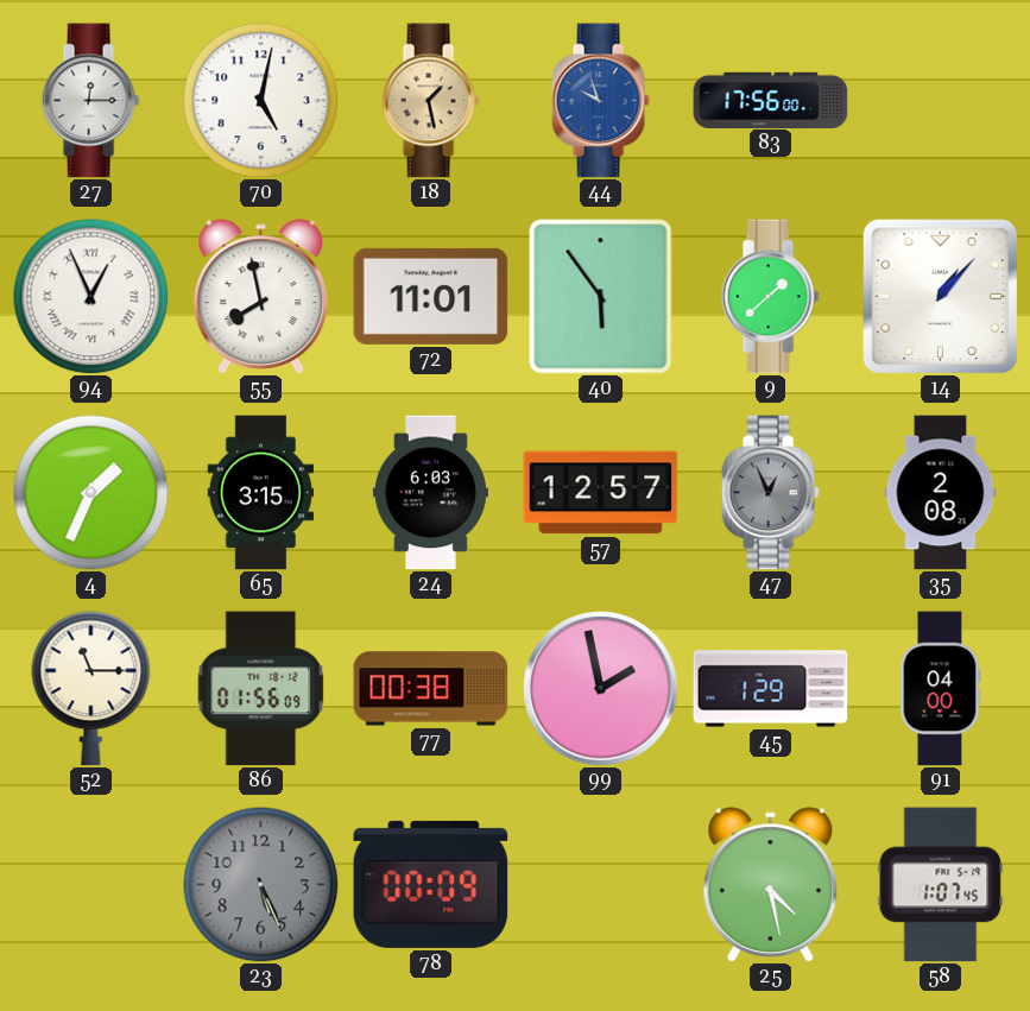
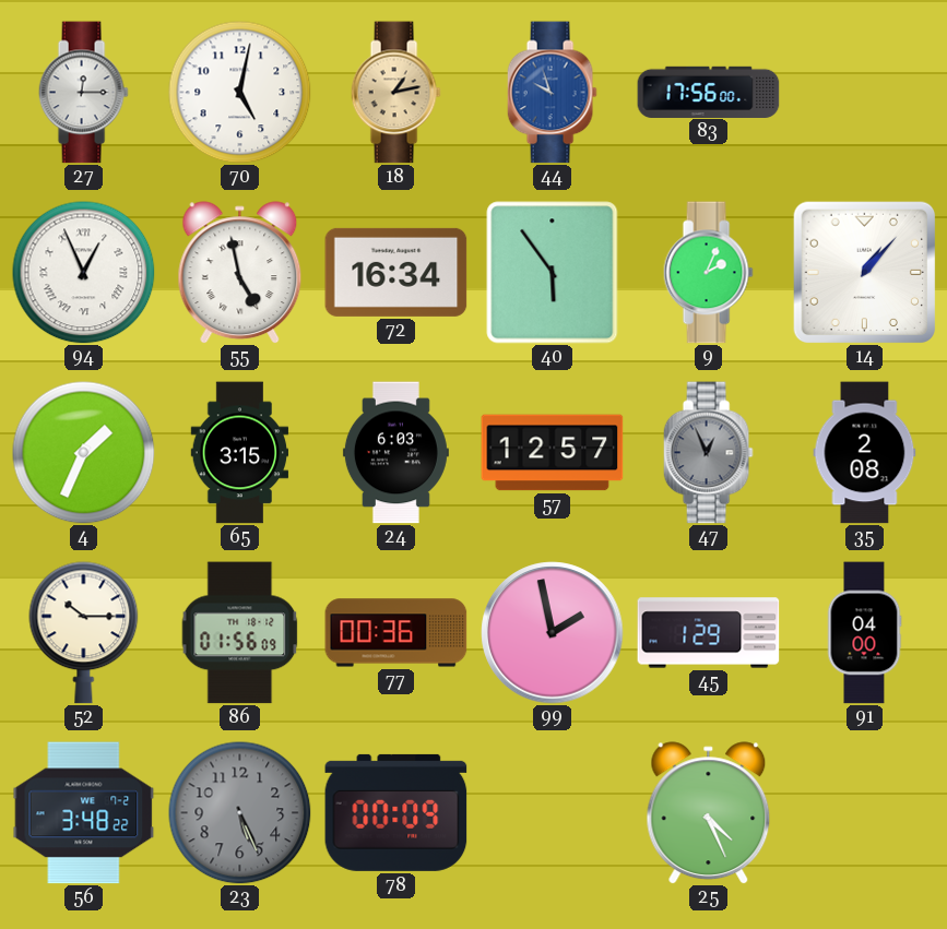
18: 1:28 -> 1:13
55: 7:58 -> 4:58
72: 11:01 -> 16:34
9: 1:38 -> 2:04
52: 11:15 -> 10:15
77: 00:38 -> 00:36
56: none -> 3:48
25: 4:28 -> 4:26
58: 1:07 -> none
